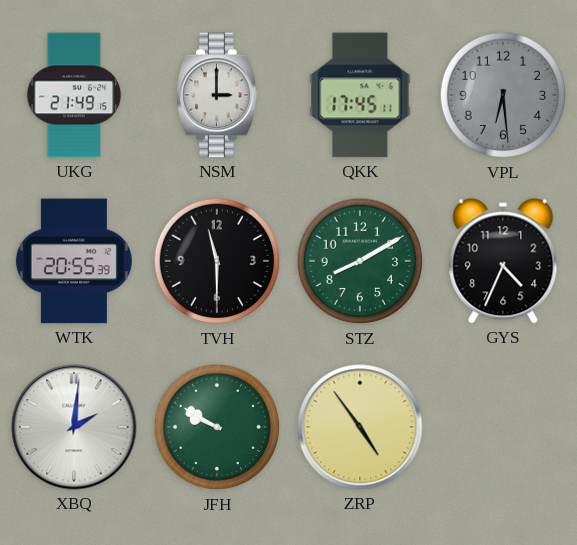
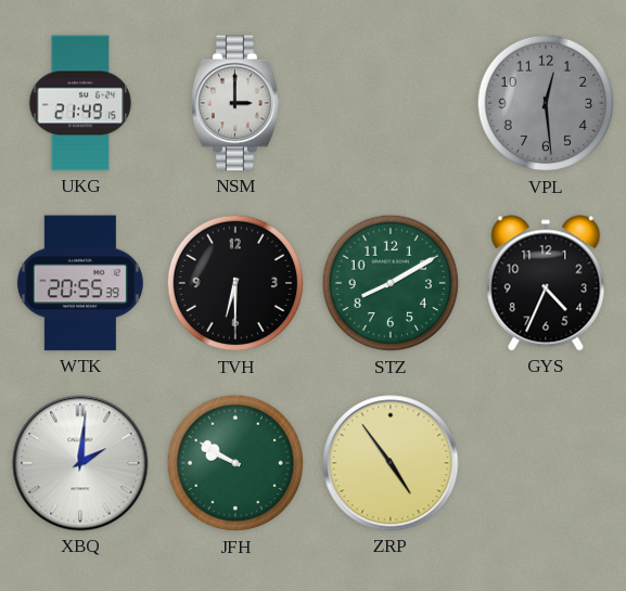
QKK: 17:45 -> none
VPL: 6:29 -> 12:29
TVH: 11:30 -> 6:30
